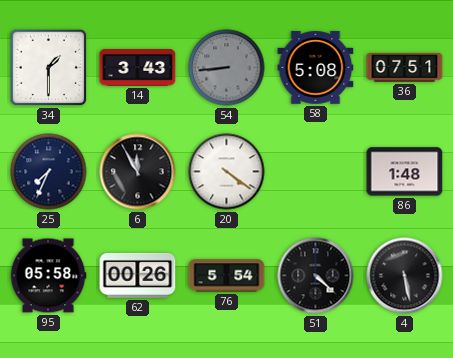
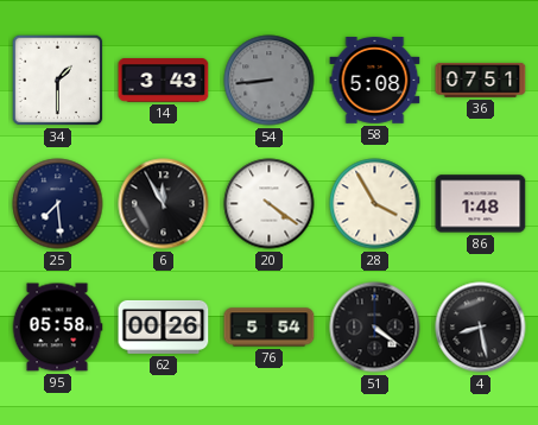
25: 7:34 -> 7:29
28: none -> 3:55
51: 4:22 -> 4:21
4: 5:28 -> 8:28
